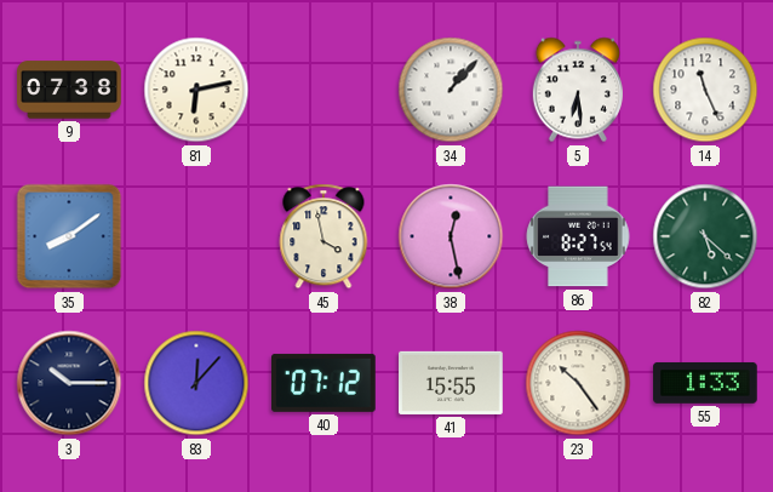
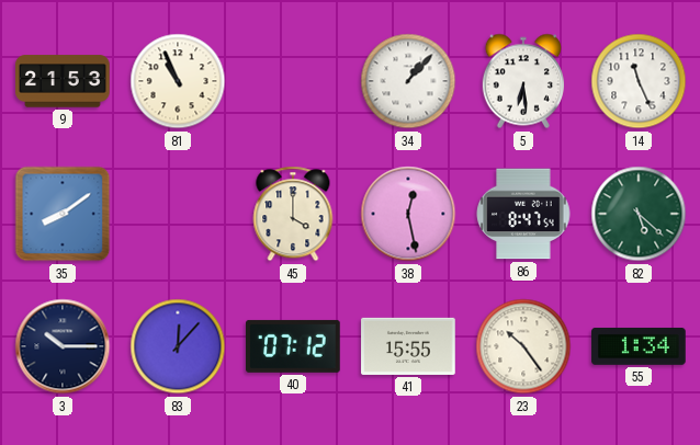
9: 07:38 -> 21:53
81: 6:13 -> 10:56
45: 3:58 -> 4:00
86: 8:27 -> 8:47
55: 1:33 -> 1:34
